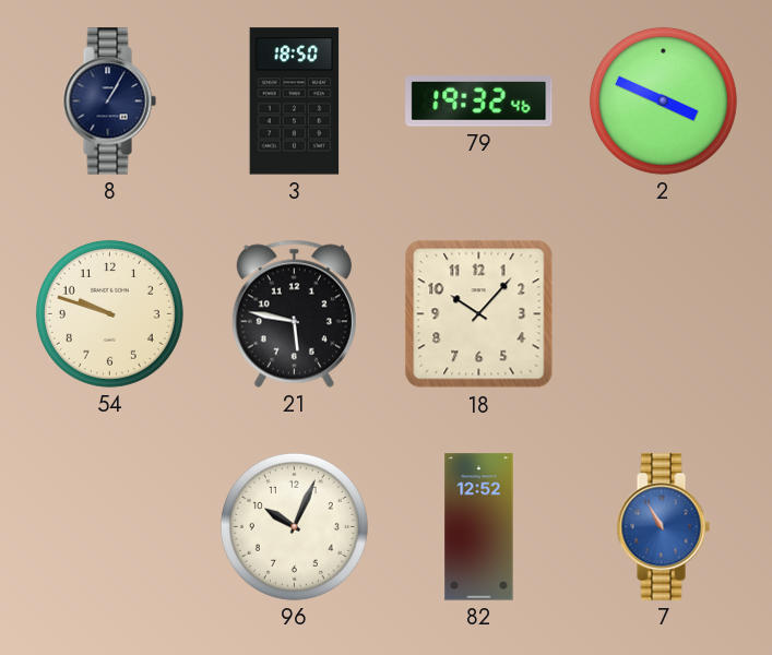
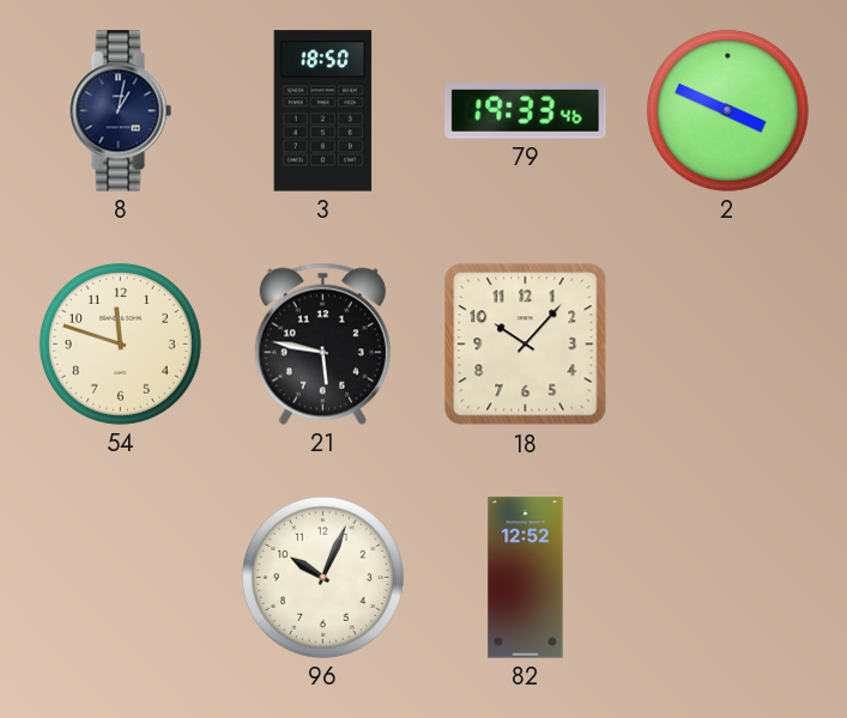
8: 1:05 -> 1:02
79: 19:32 -> 19:33
54: 9:48 -> 11:48
7: 10:55 -> none
